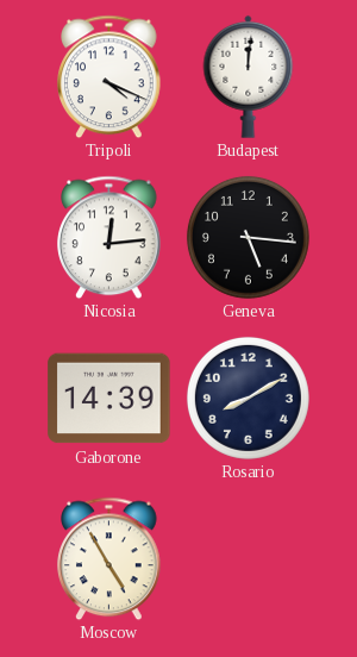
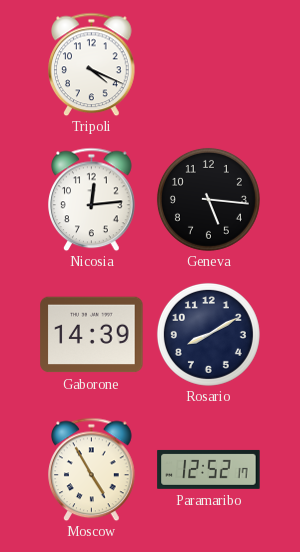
Budapest: 12:01 -> none
Paramaribo: none -> 12:52
